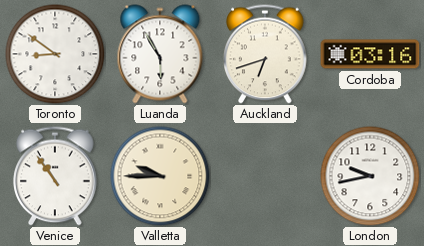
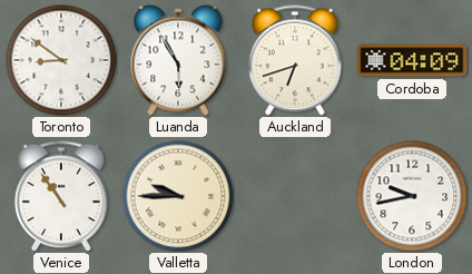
Cordoba: 03:16 -> 04:09
